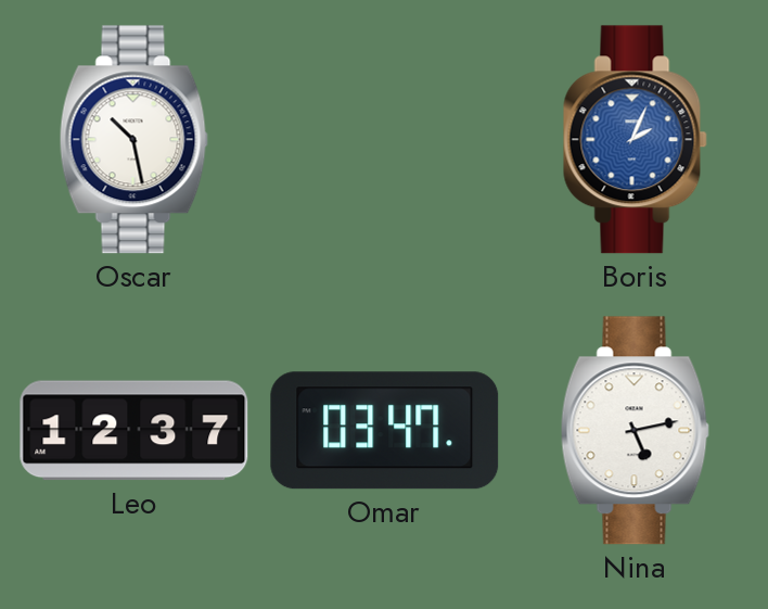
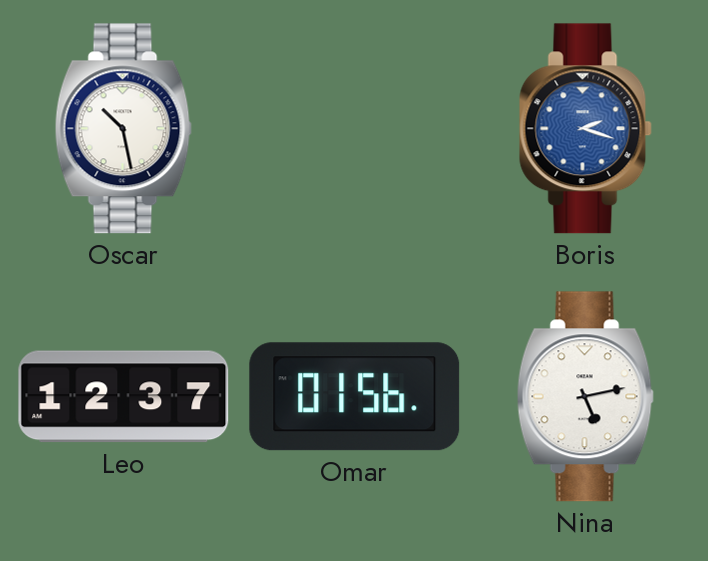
Boris: 2:04 -> 2:18
Omar: 03:47 -> 01:56
